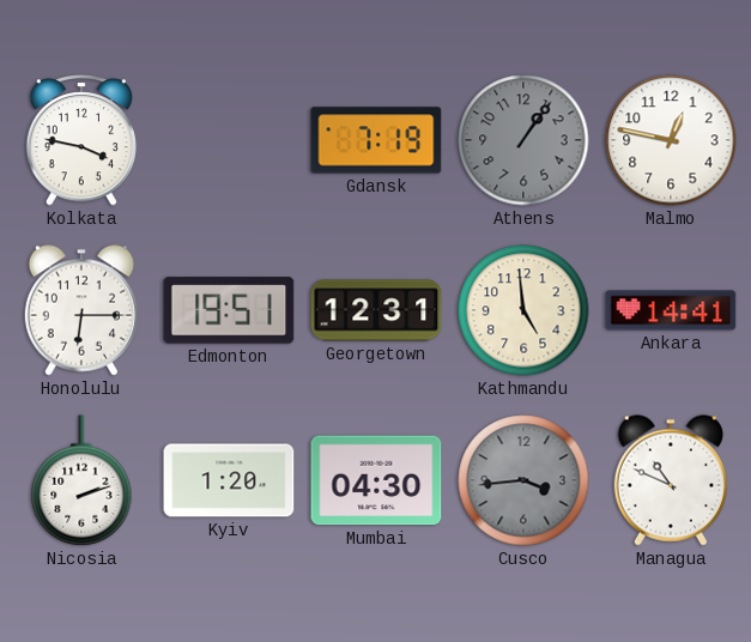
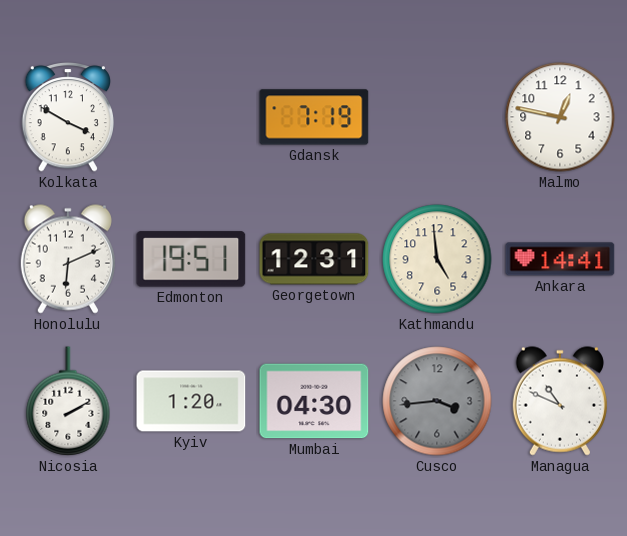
Kolkata: 3:47 -> 3:50
Athens: 1:06 -> none
Honolulu: 6:15 -> 6:11
Nicosia: 2:12 -> 2:10
